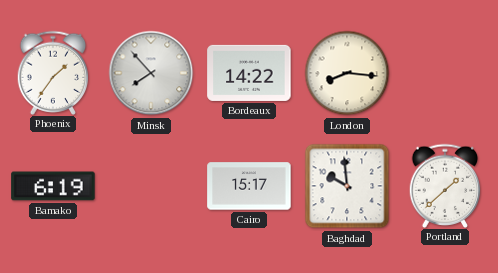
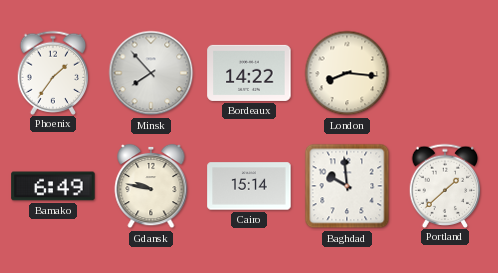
Bamako: 6:19 -> 6:49
Gdansk: none -> 9:47
Cairo: 15:17 -> 15:14
